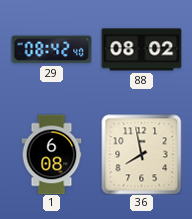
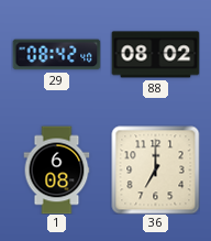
36: 7:58 -> 7:00
